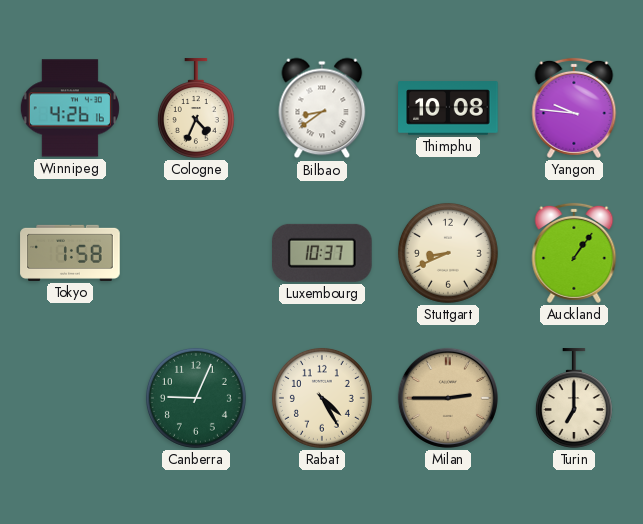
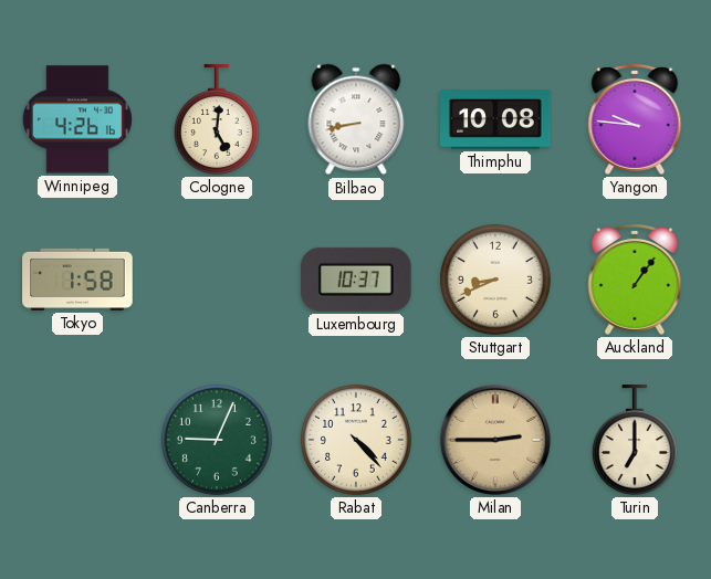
Cologne: 4:34 -> 5:01
Bilbao: 8:39 -> 8:43
Rabat: 4:25 -> 4:23
